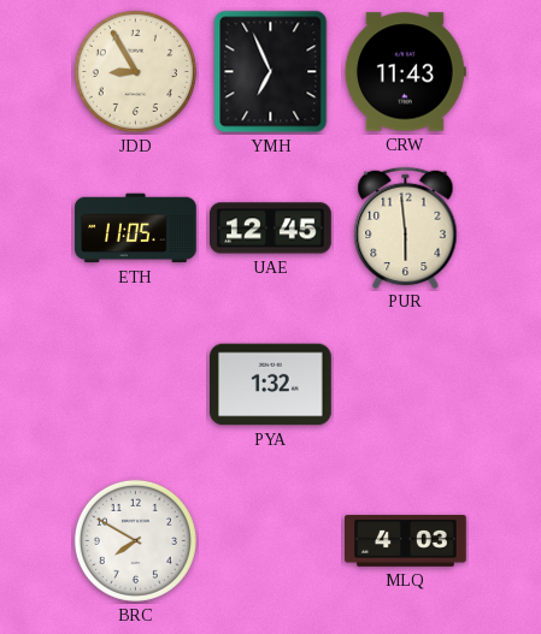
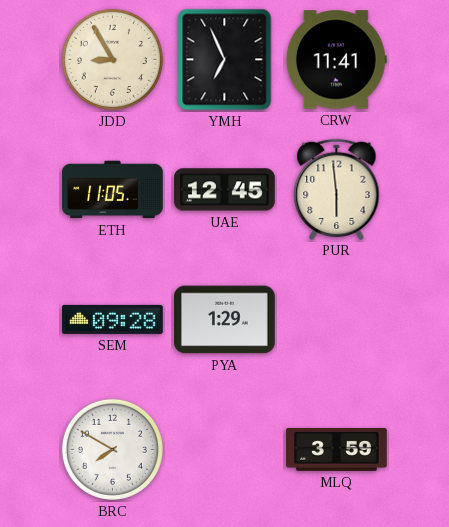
CRW: 11:43 -> 11:41
SEM: none -> 09:28
PYA: 1:32 -> 1:29
MLQ: 4:03 -> 3:59
